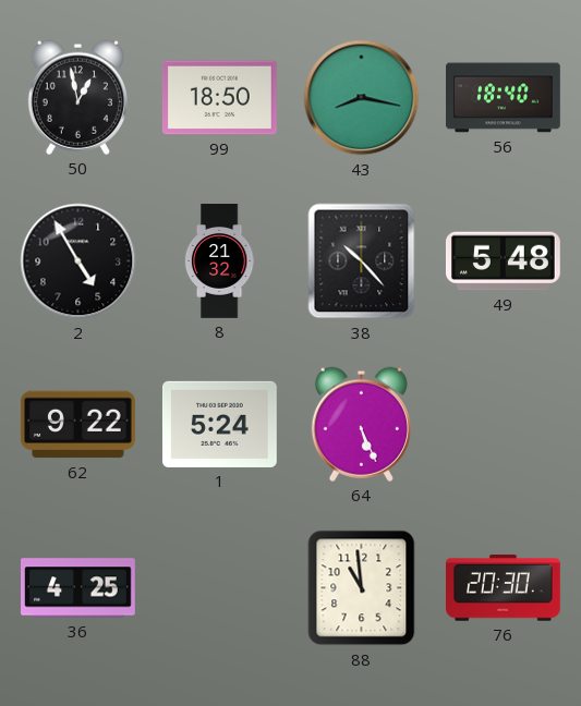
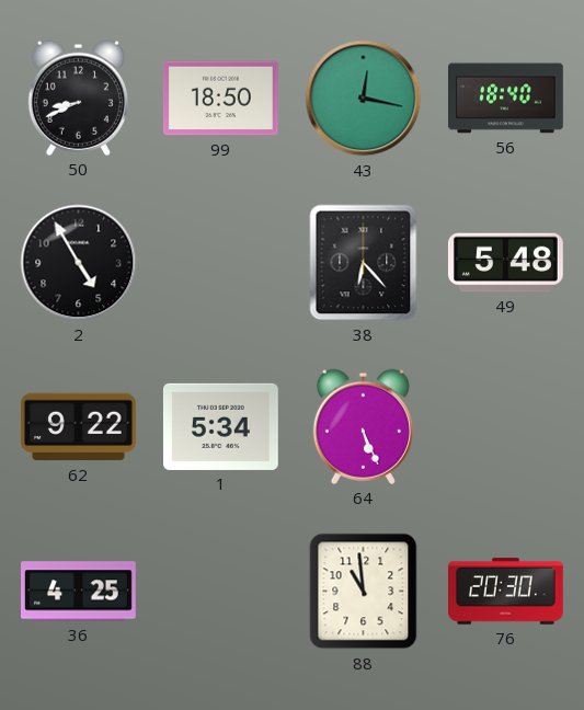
50: 12:58 -> 8:41
43: 8:17 -> 12:17
8: 21:32 -> none
38: 10:23 -> 6:23
1: 5:24 -> 5:34
